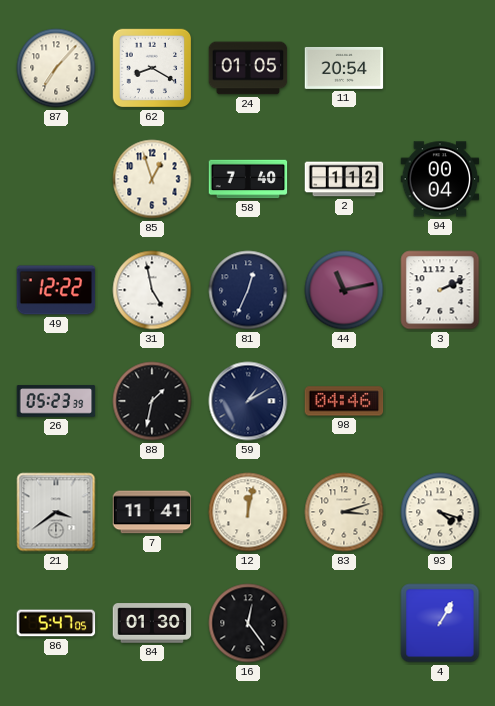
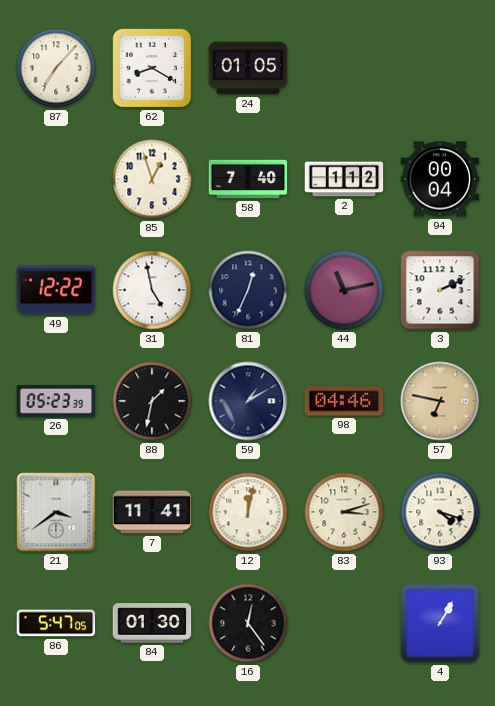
11: 20:54 -> none
57: none -> 6:47
